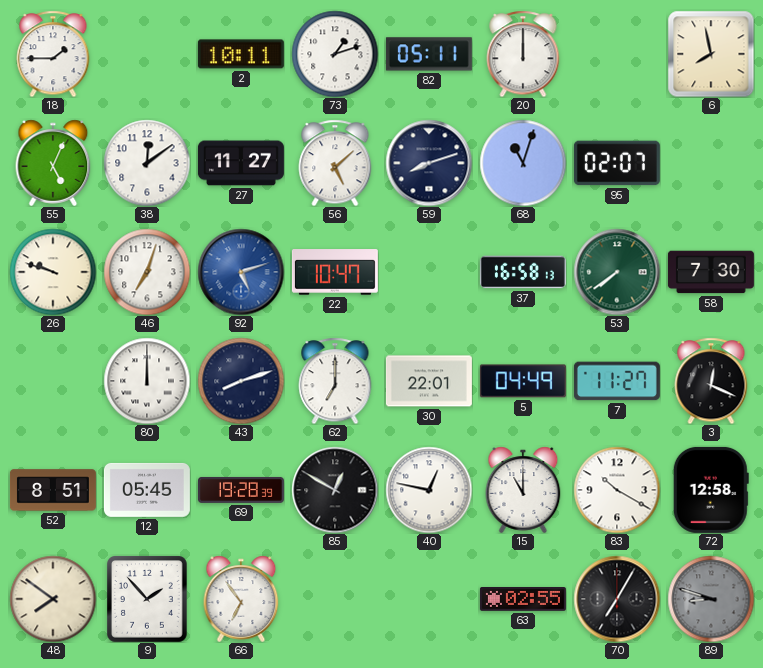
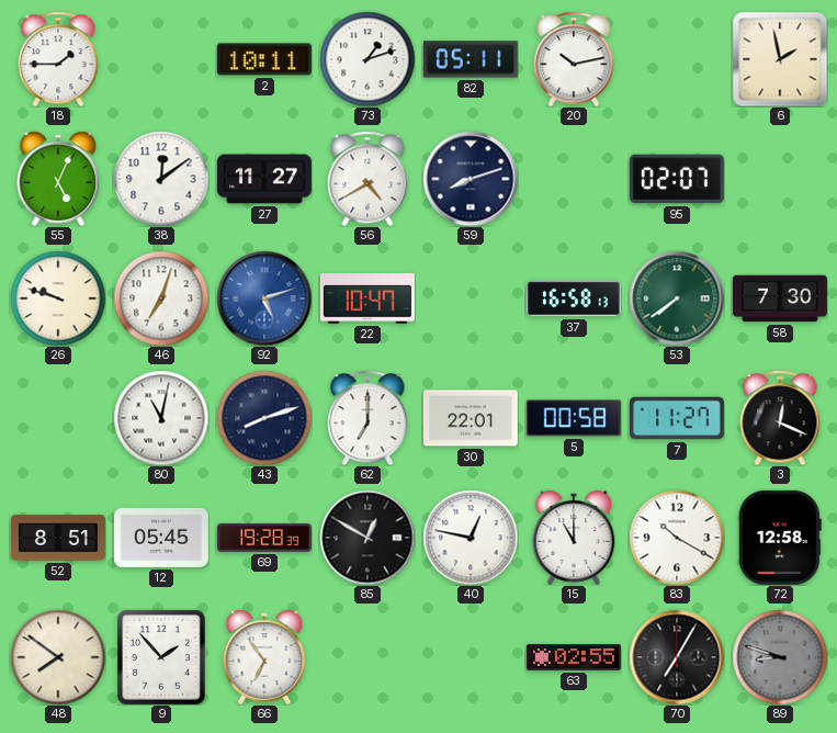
20: 12:00 -> 10:13
6: 7:58 -> 1:58
56: 5:08 -> 4:40
68: 11:03 -> none
80: 12:00 -> 11:02
5: 04:49 -> 00:58
